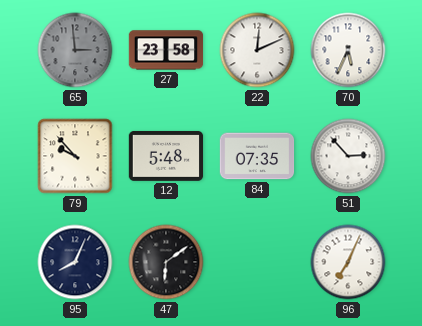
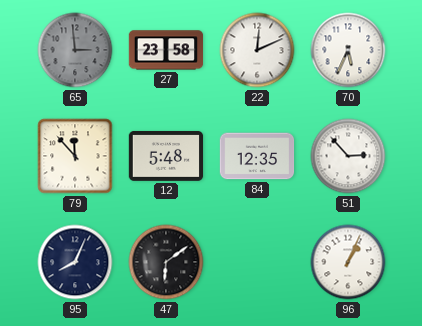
79: 9:53 -> 11:53
84: 07:35 -> 12:35
96: 7:04 -> 1:04
